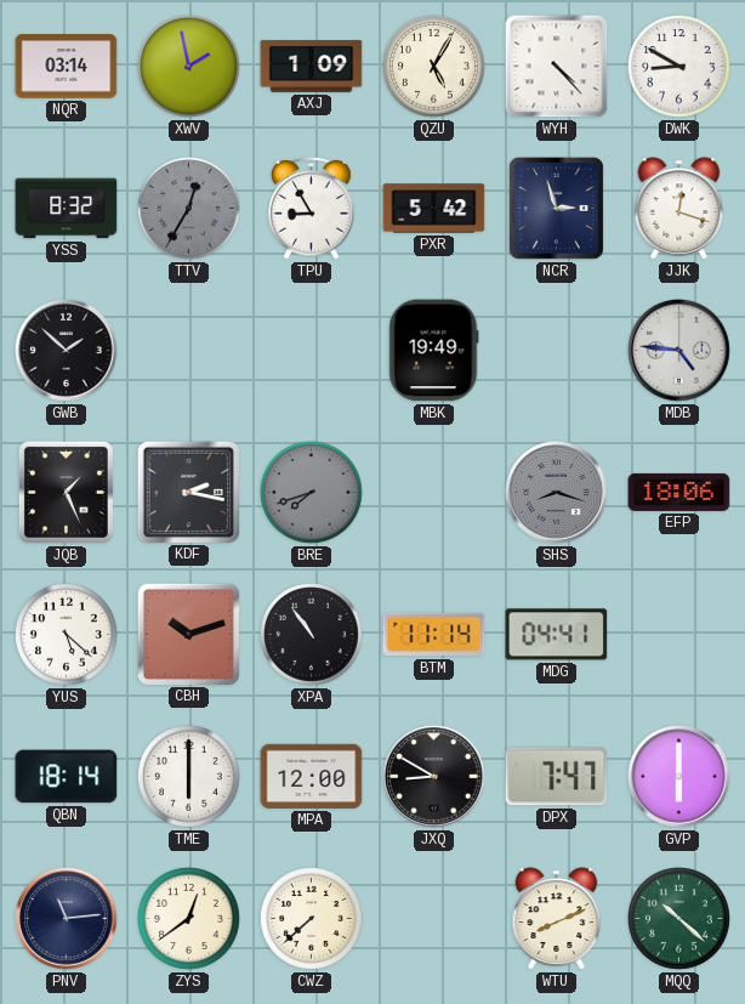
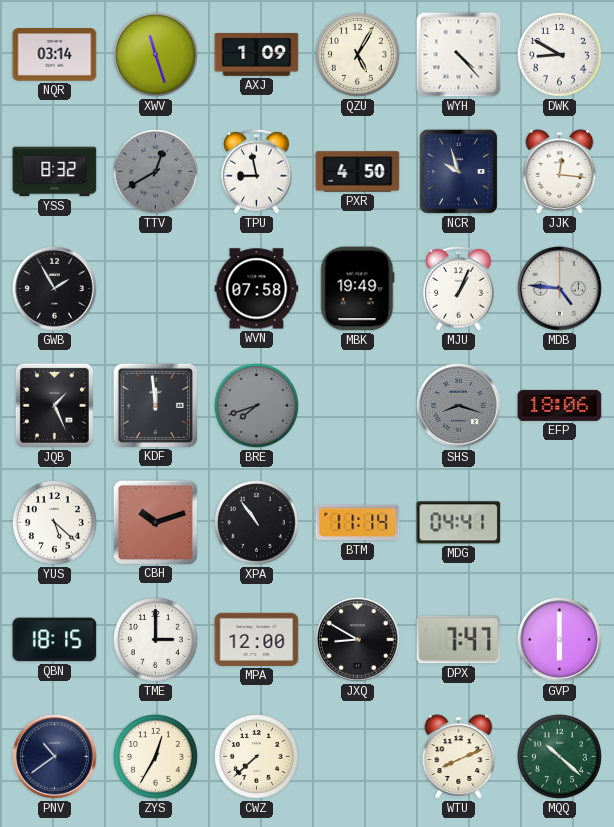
XWV: 1:58 -> 11:27
TTV: 12:35 -> 12:40
TPU: 8:55 -> 8:58
PXR: 5:42 -> 4:50
NCR: 2:57 -> 9:57
JJK: 12:18 -> 12:16
GWB: 1:52 -> 1:55
WVN: none -> 07:58
MJU: none -> 1:04
KDF: 2:17 -> 11:59
QBN: 18:14 -> 18:15
TME: 6:00 -> 3:00
PNV: 11:14 -> 10:39
ZYS: 12:39 -> 12:35
